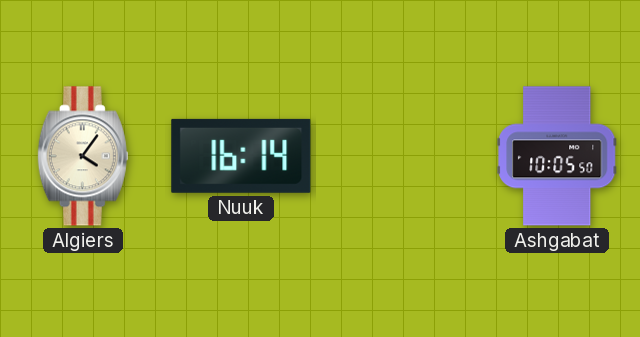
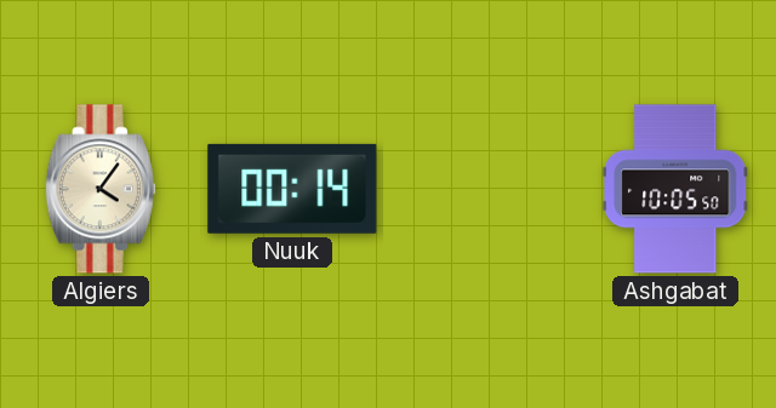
Nuuk: 16:14 -> 00:14
